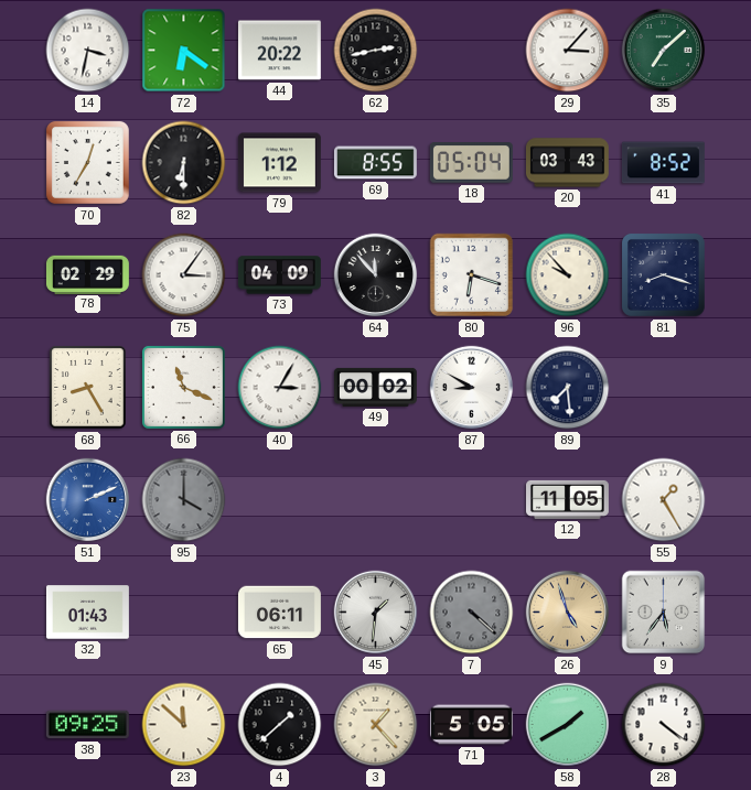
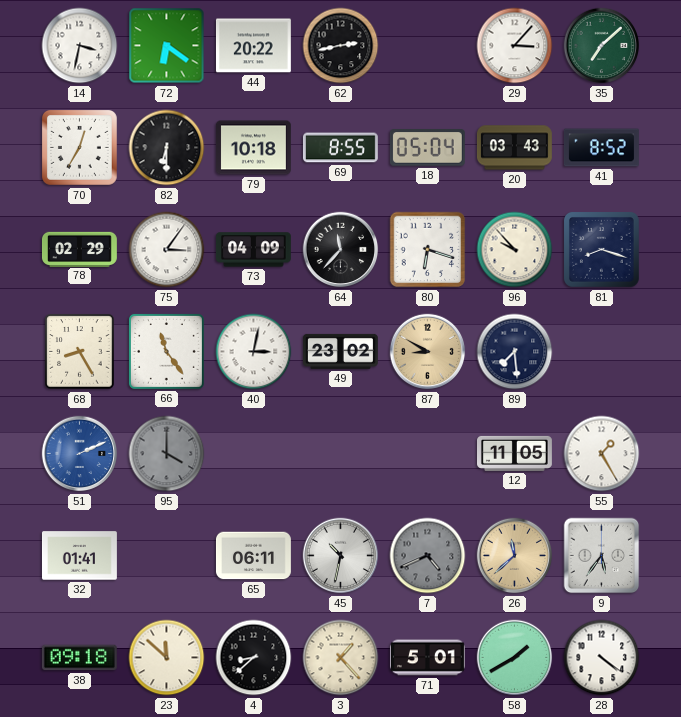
79: 1:12 -> 10:18
64: 11:53 -> 11:37
66: 11:19 -> 11:24
40: 3:05 -> 3:02
49: 00:02 -> 23:02
87 dial: white -> champagne
32: 01:43 -> 01:41
45: 1:31 -> 10:32
7: 4:22 -> 4:41
26: 4:57 -> 11:38
38: 09:25 -> 09:18
4: 1:38 -> 8:38
71: 5:05 -> 5:01
